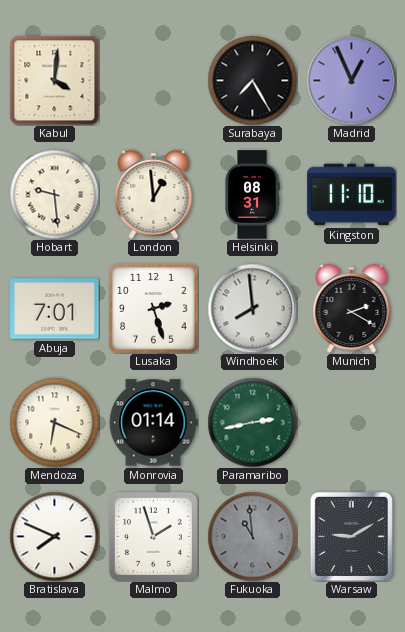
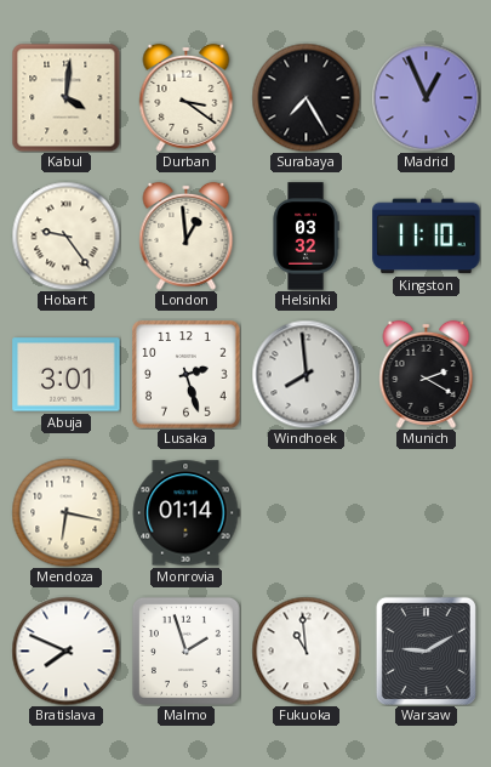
Durban: none -> 3:21
Hobart: 9:29 -> 9:24
Helsinki: 08:31 -> 03:32
Abuja: 7:01 -> 3:01
Mendoza: 6:19 -> 6:17
Paramaribo: 2:43 -> none
Fukuoka dial: grey -> white
